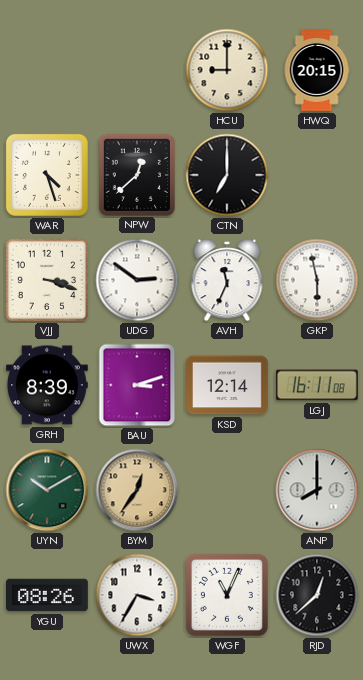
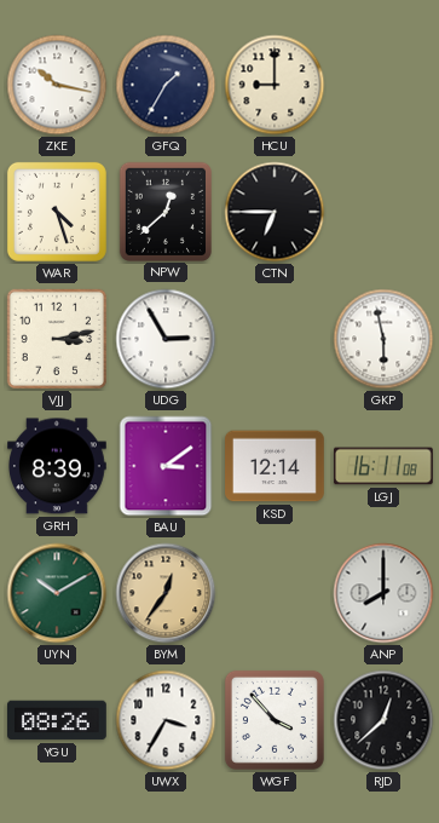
ZKE: none -> 10:17
GFQ: none -> 1:35
HWQ: 20:15 -> none
CTN: 7:00 -> 6:45
VJJ: 3:18 -> 3:13
UDG: 2:51 -> 2:55
AVH: 11:34 -> none
BAU: 3:12 -> 3:09
WGF: 11:04 -> 3:53
